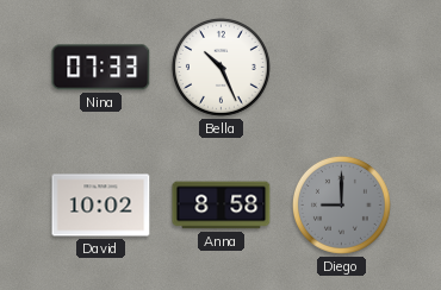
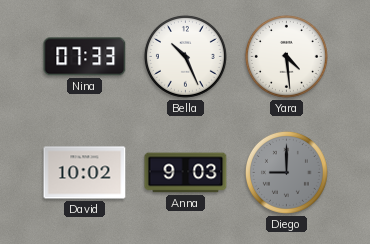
Yara: none -> 4:29
Anna: 8:58 -> 9:03
